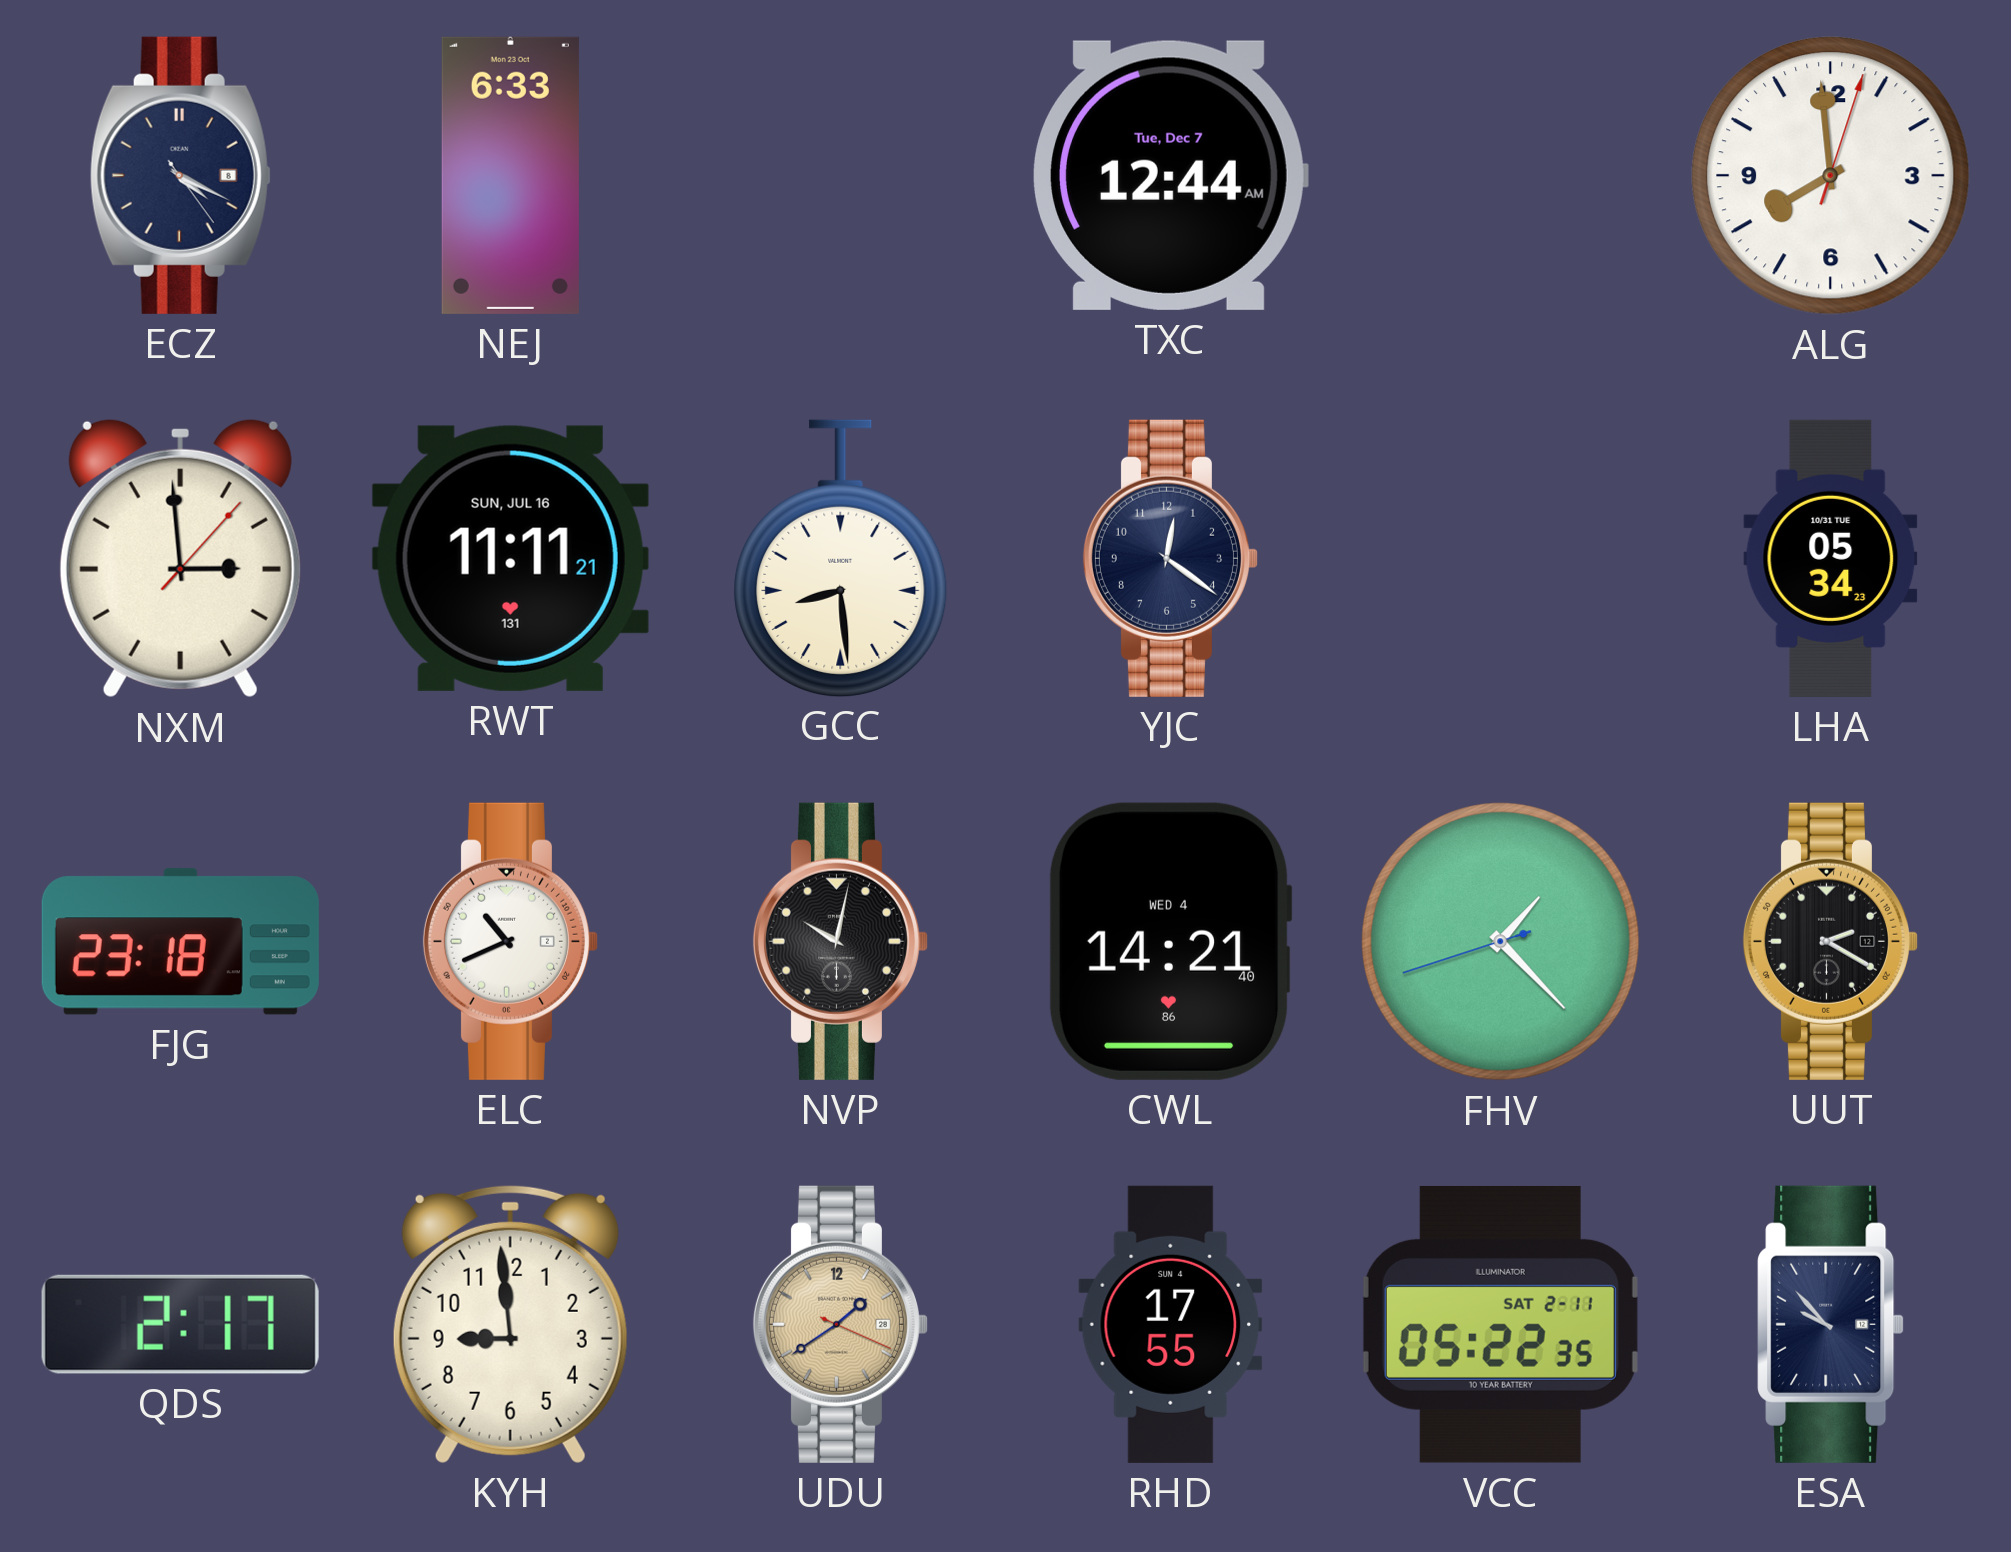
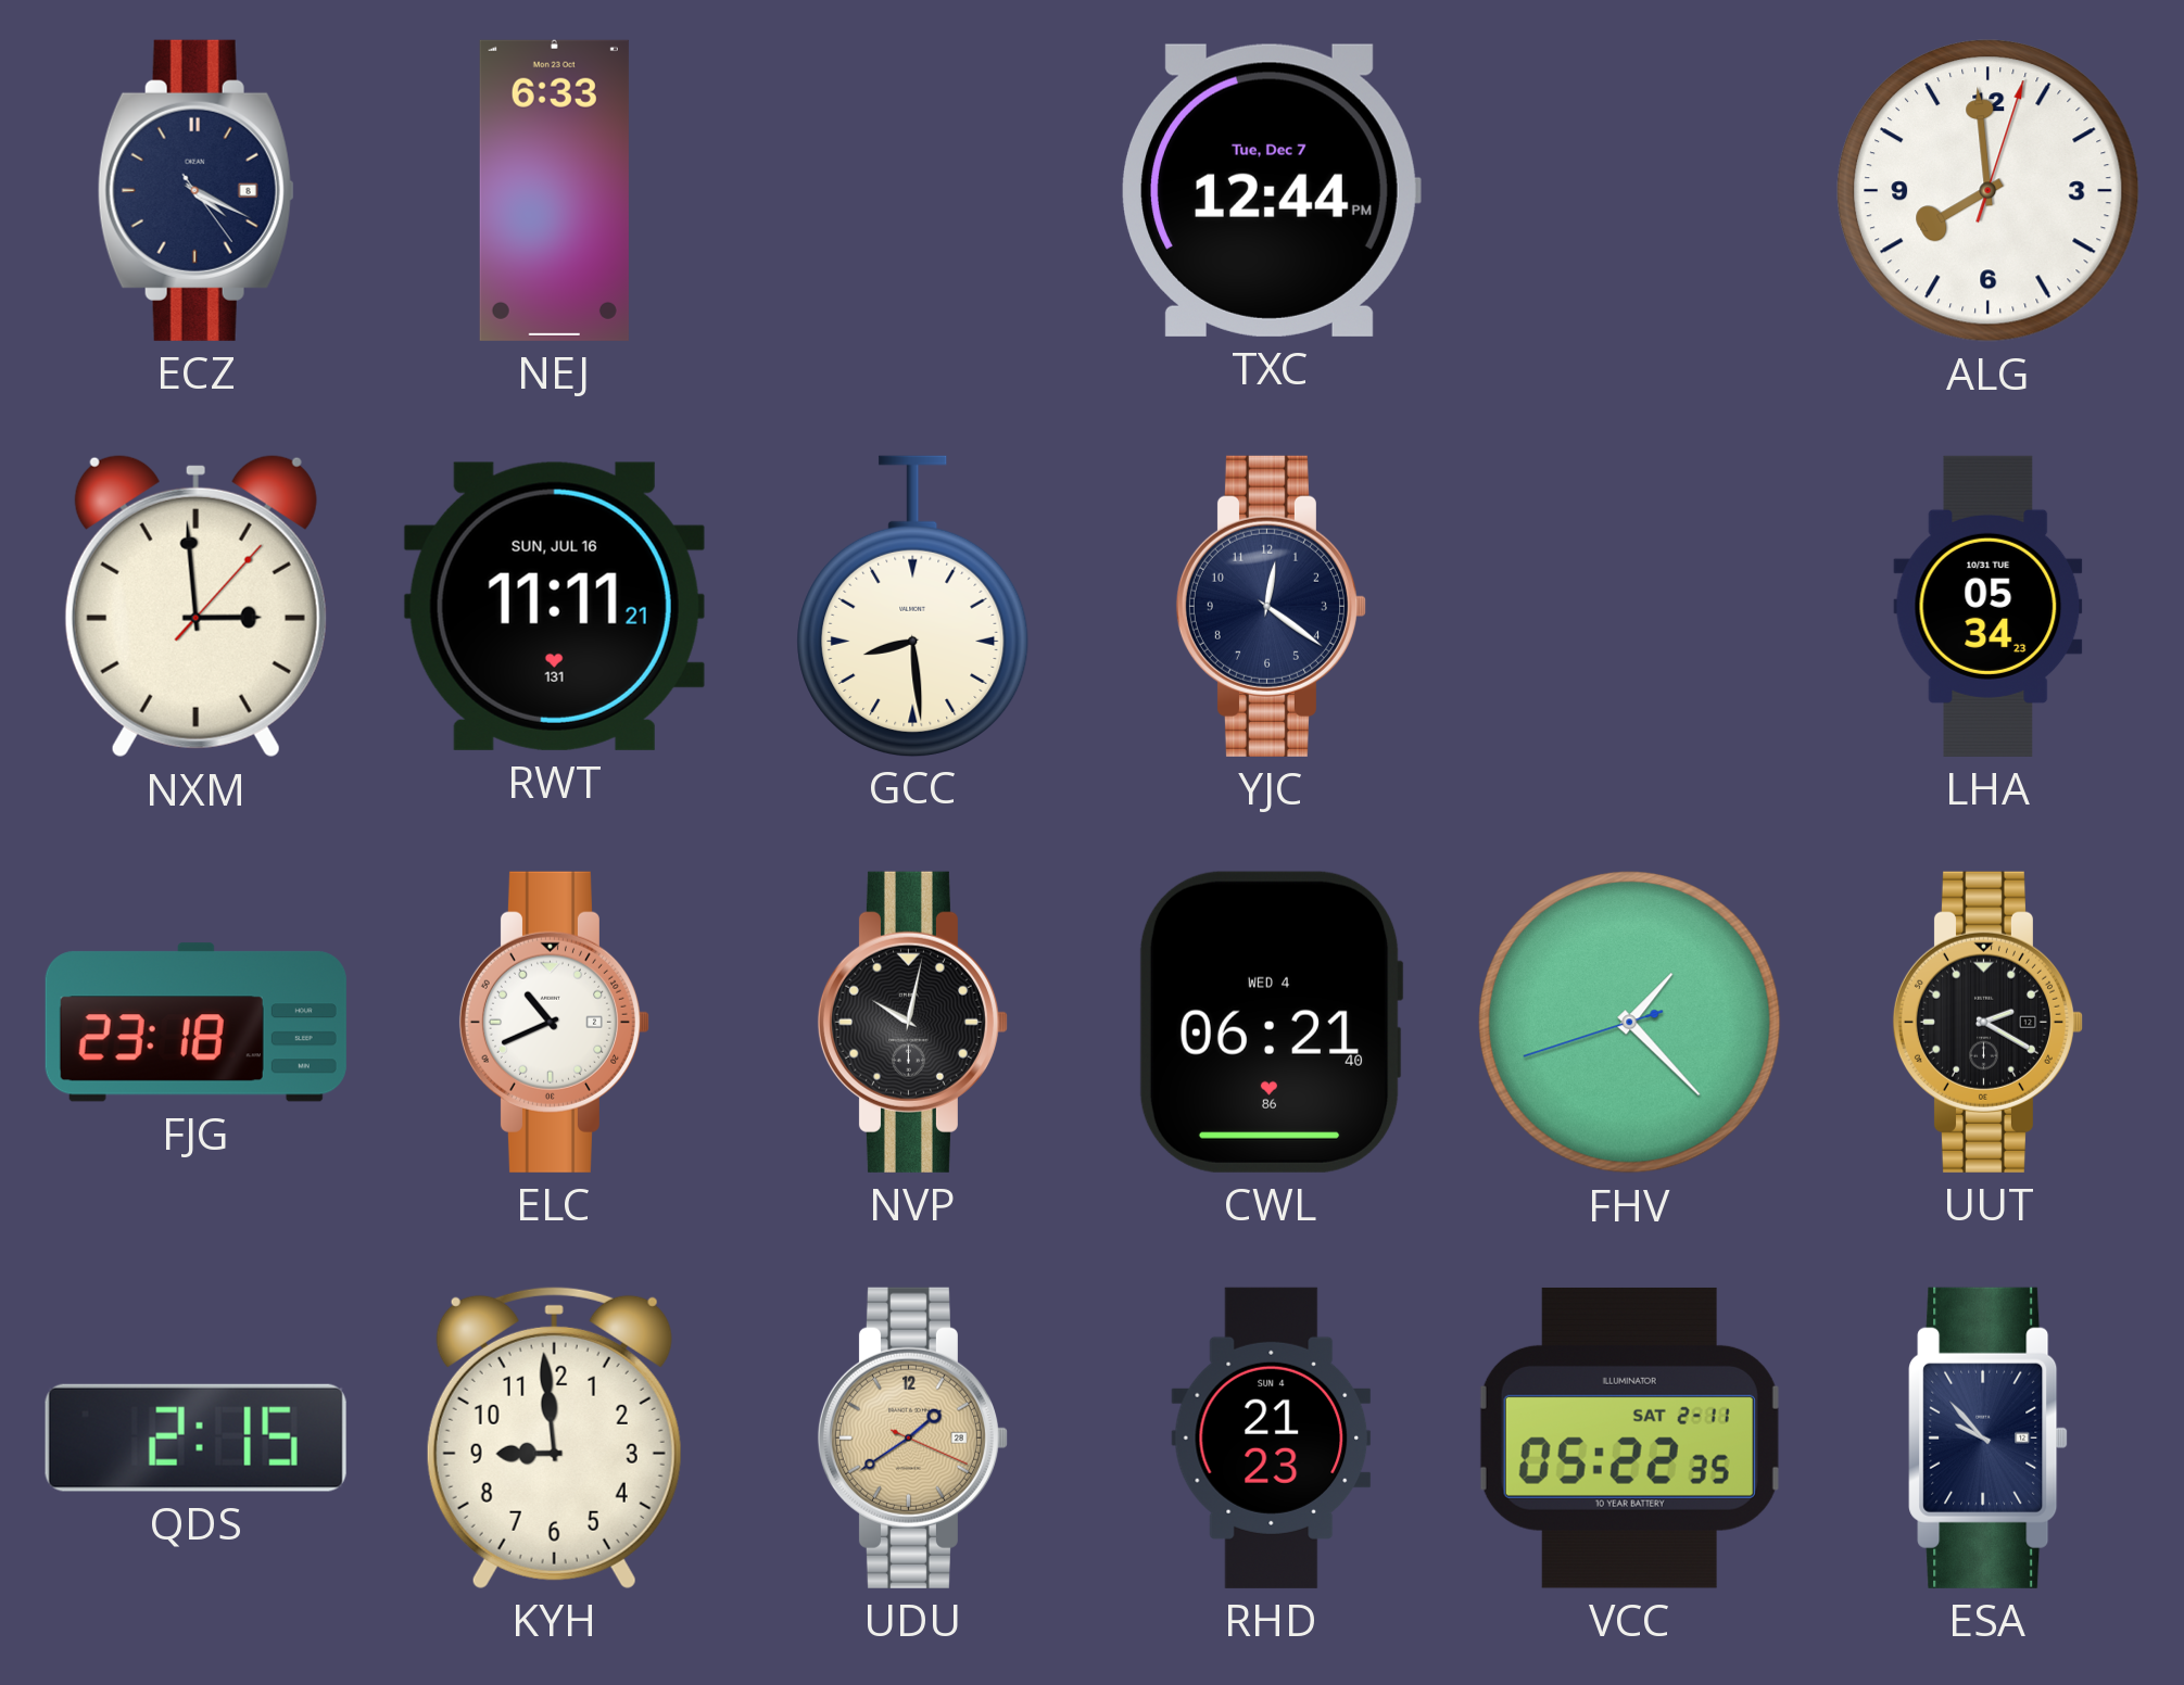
TXC: 12:44 AM -> 12:44 PM
CWL: 14:21 -> 06:21
QDS: 2:17 -> 2:15
RHD: 17:55 -> 21:23
